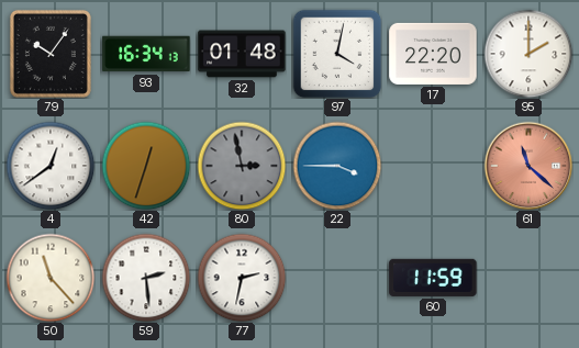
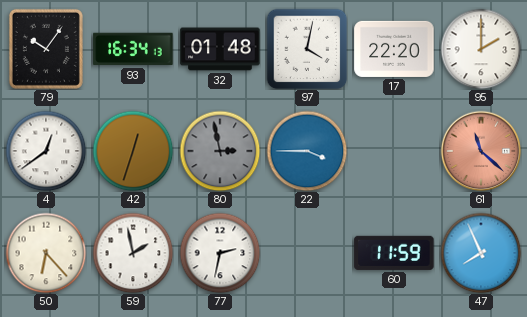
50: 11:23 -> 6:23
59: 2:29 -> 1:58
47: none -> 7:56
